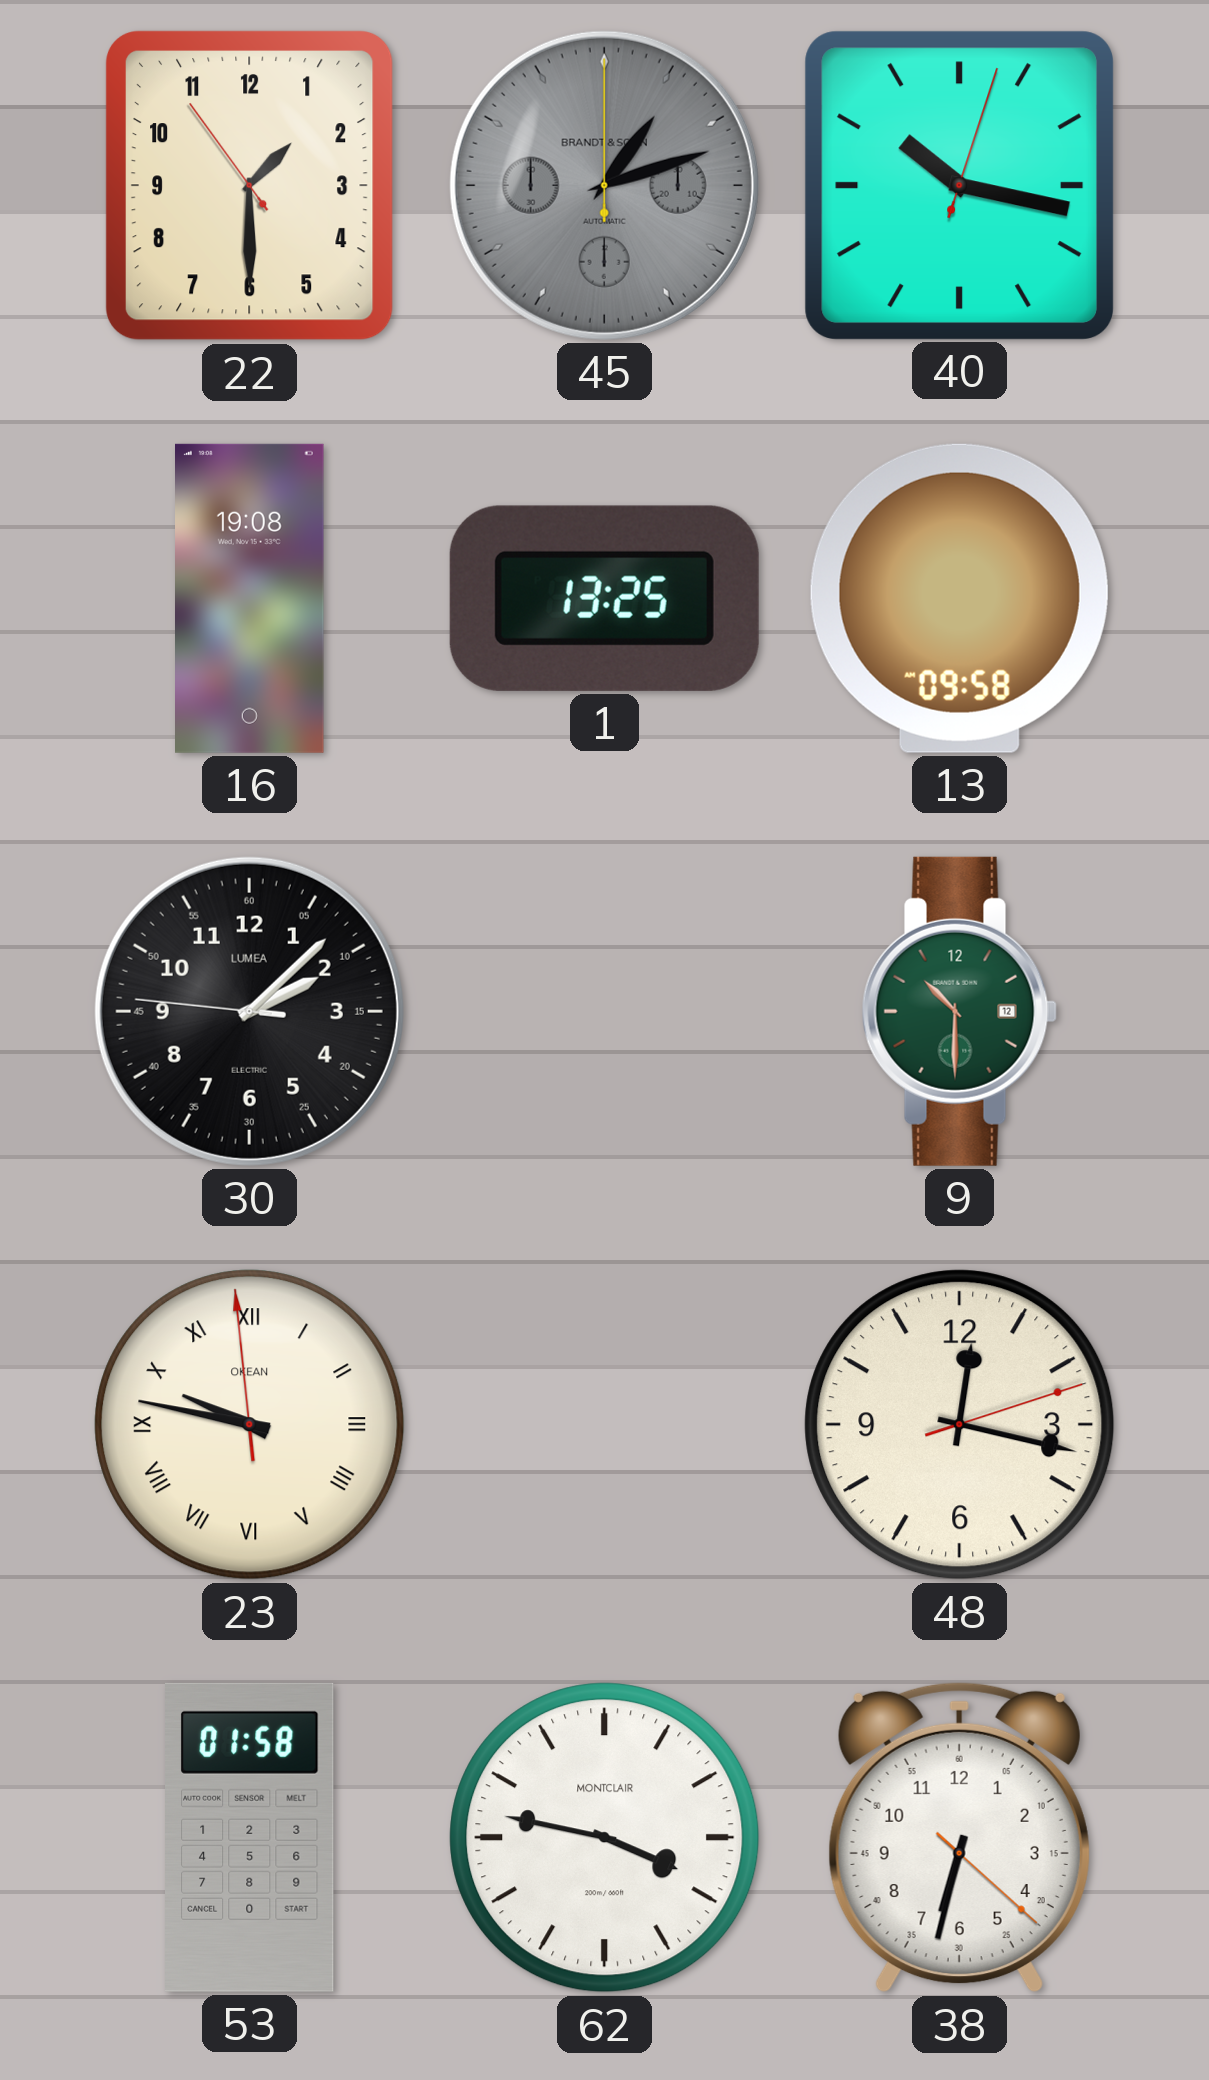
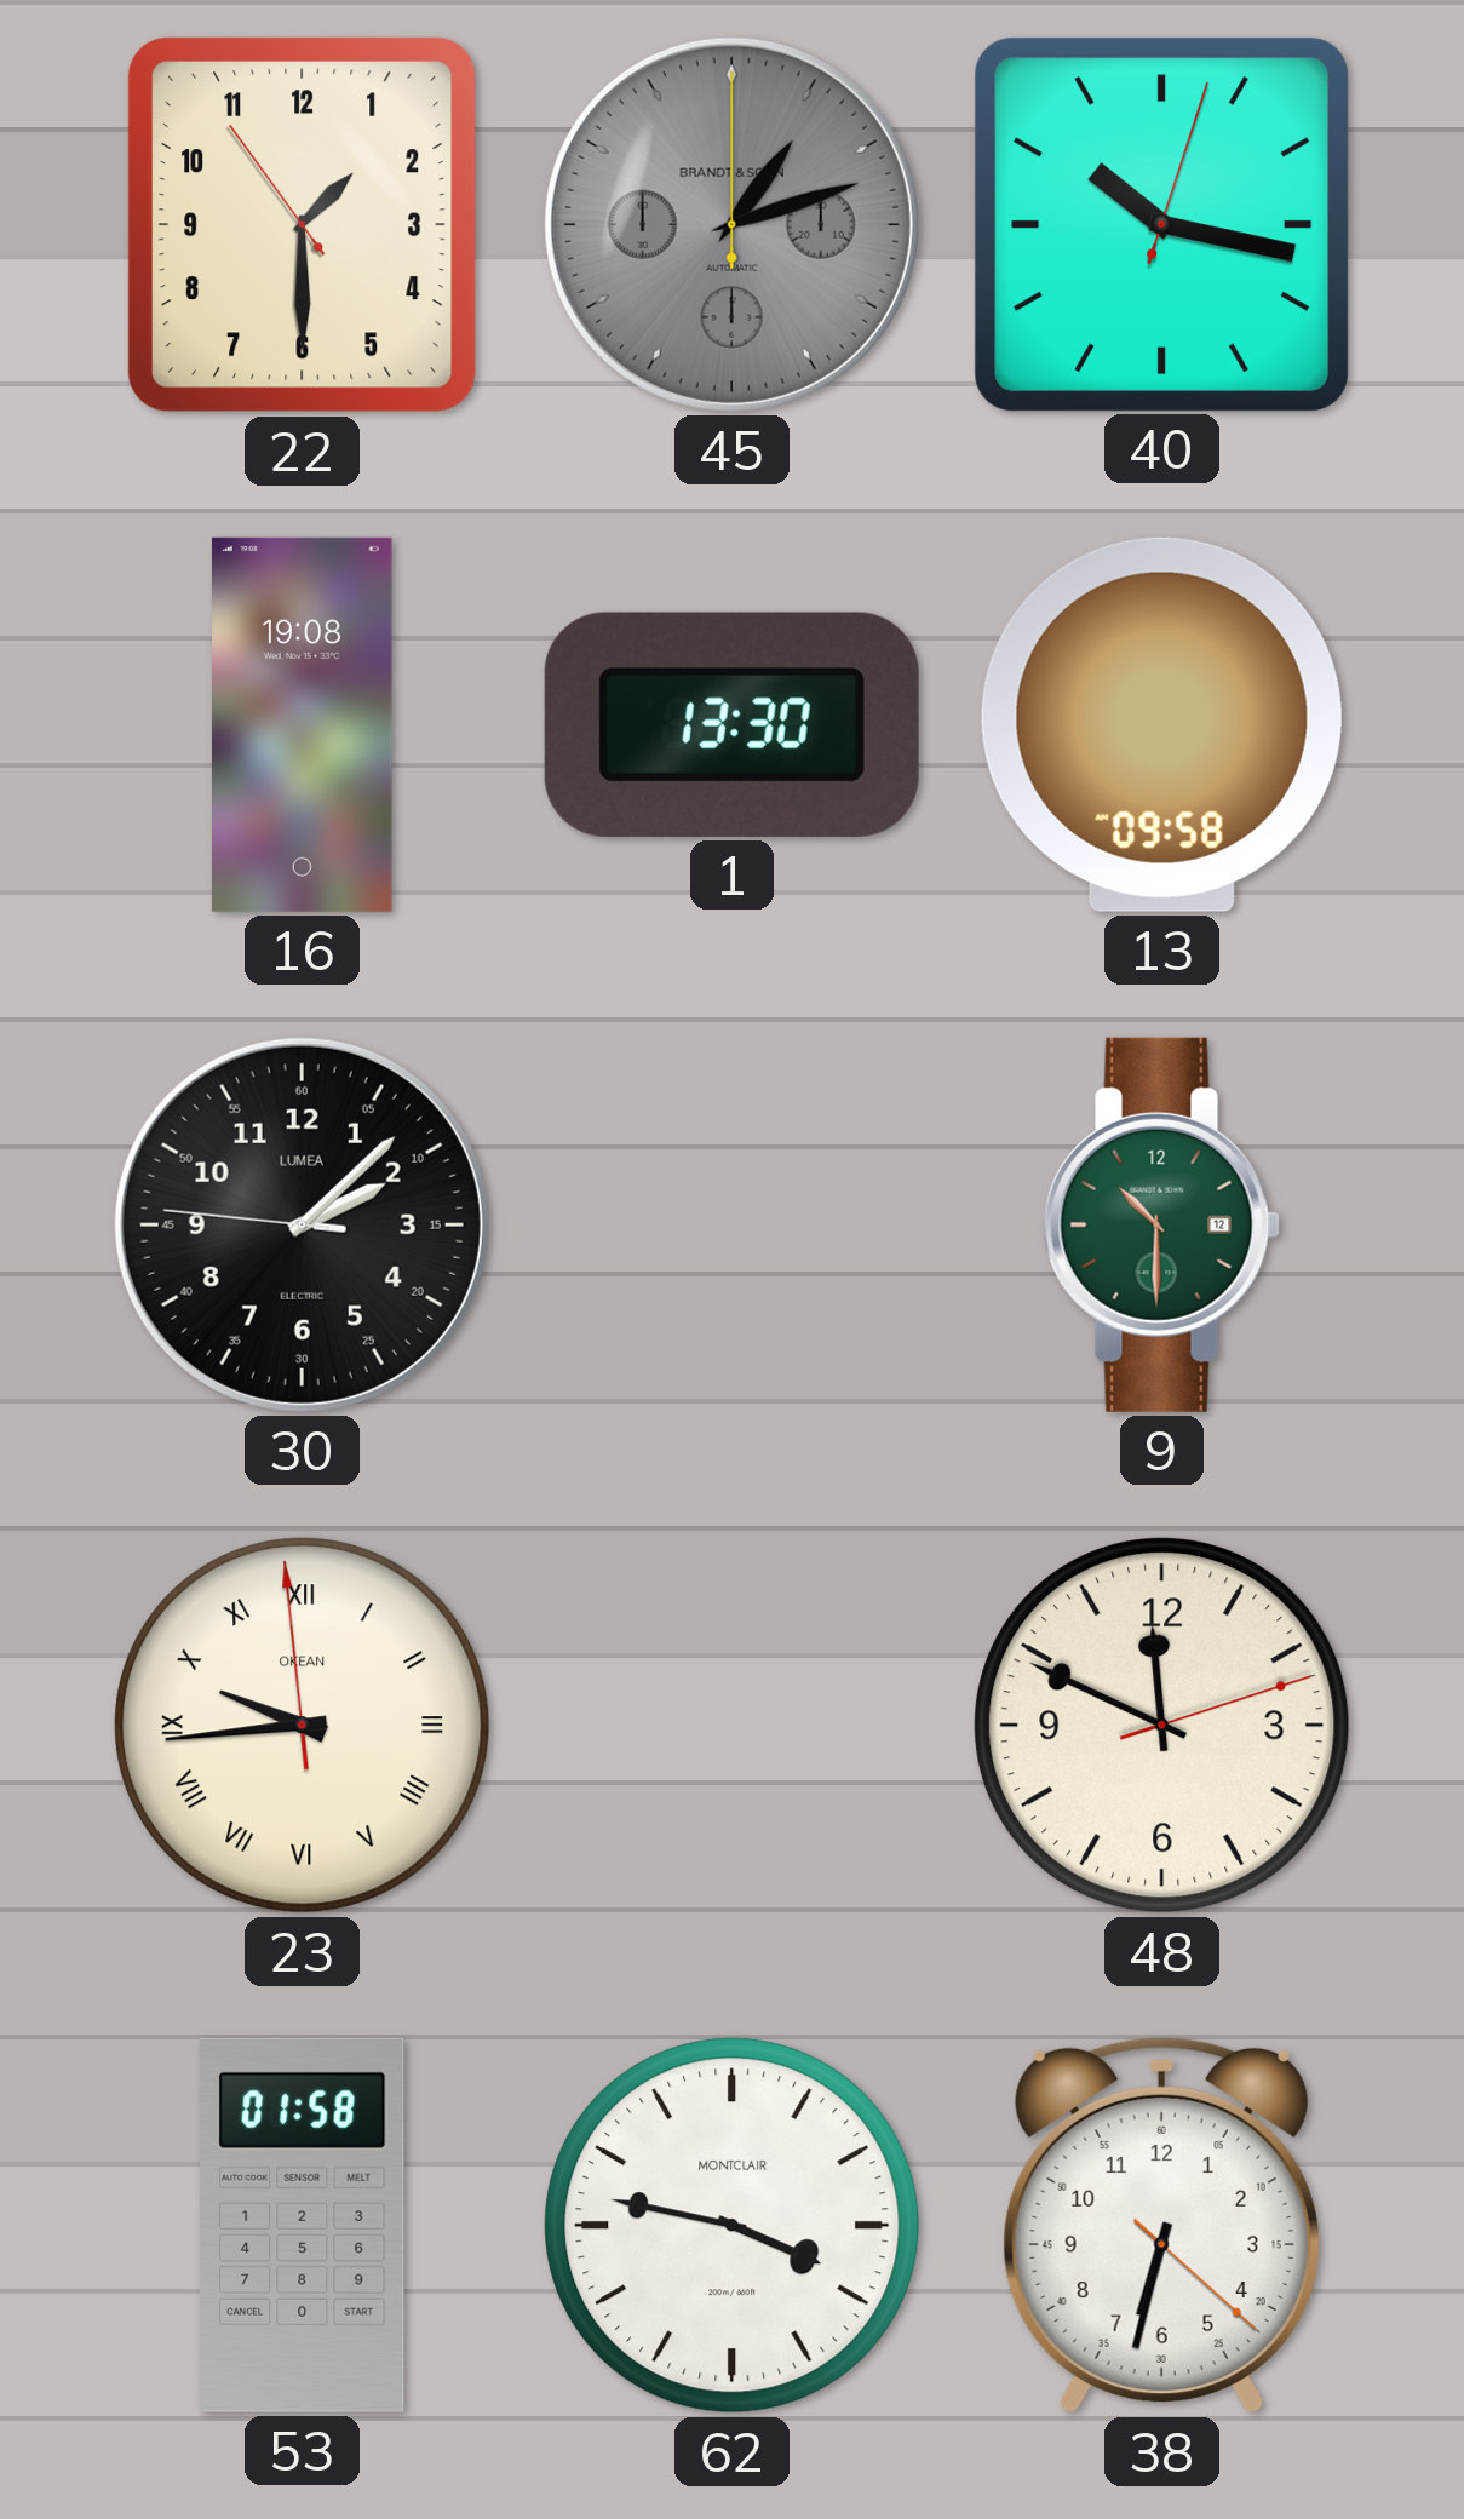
1: 13:25 -> 13:30
23: 9:46 -> 9:43
48: 12:17 -> 11:49
